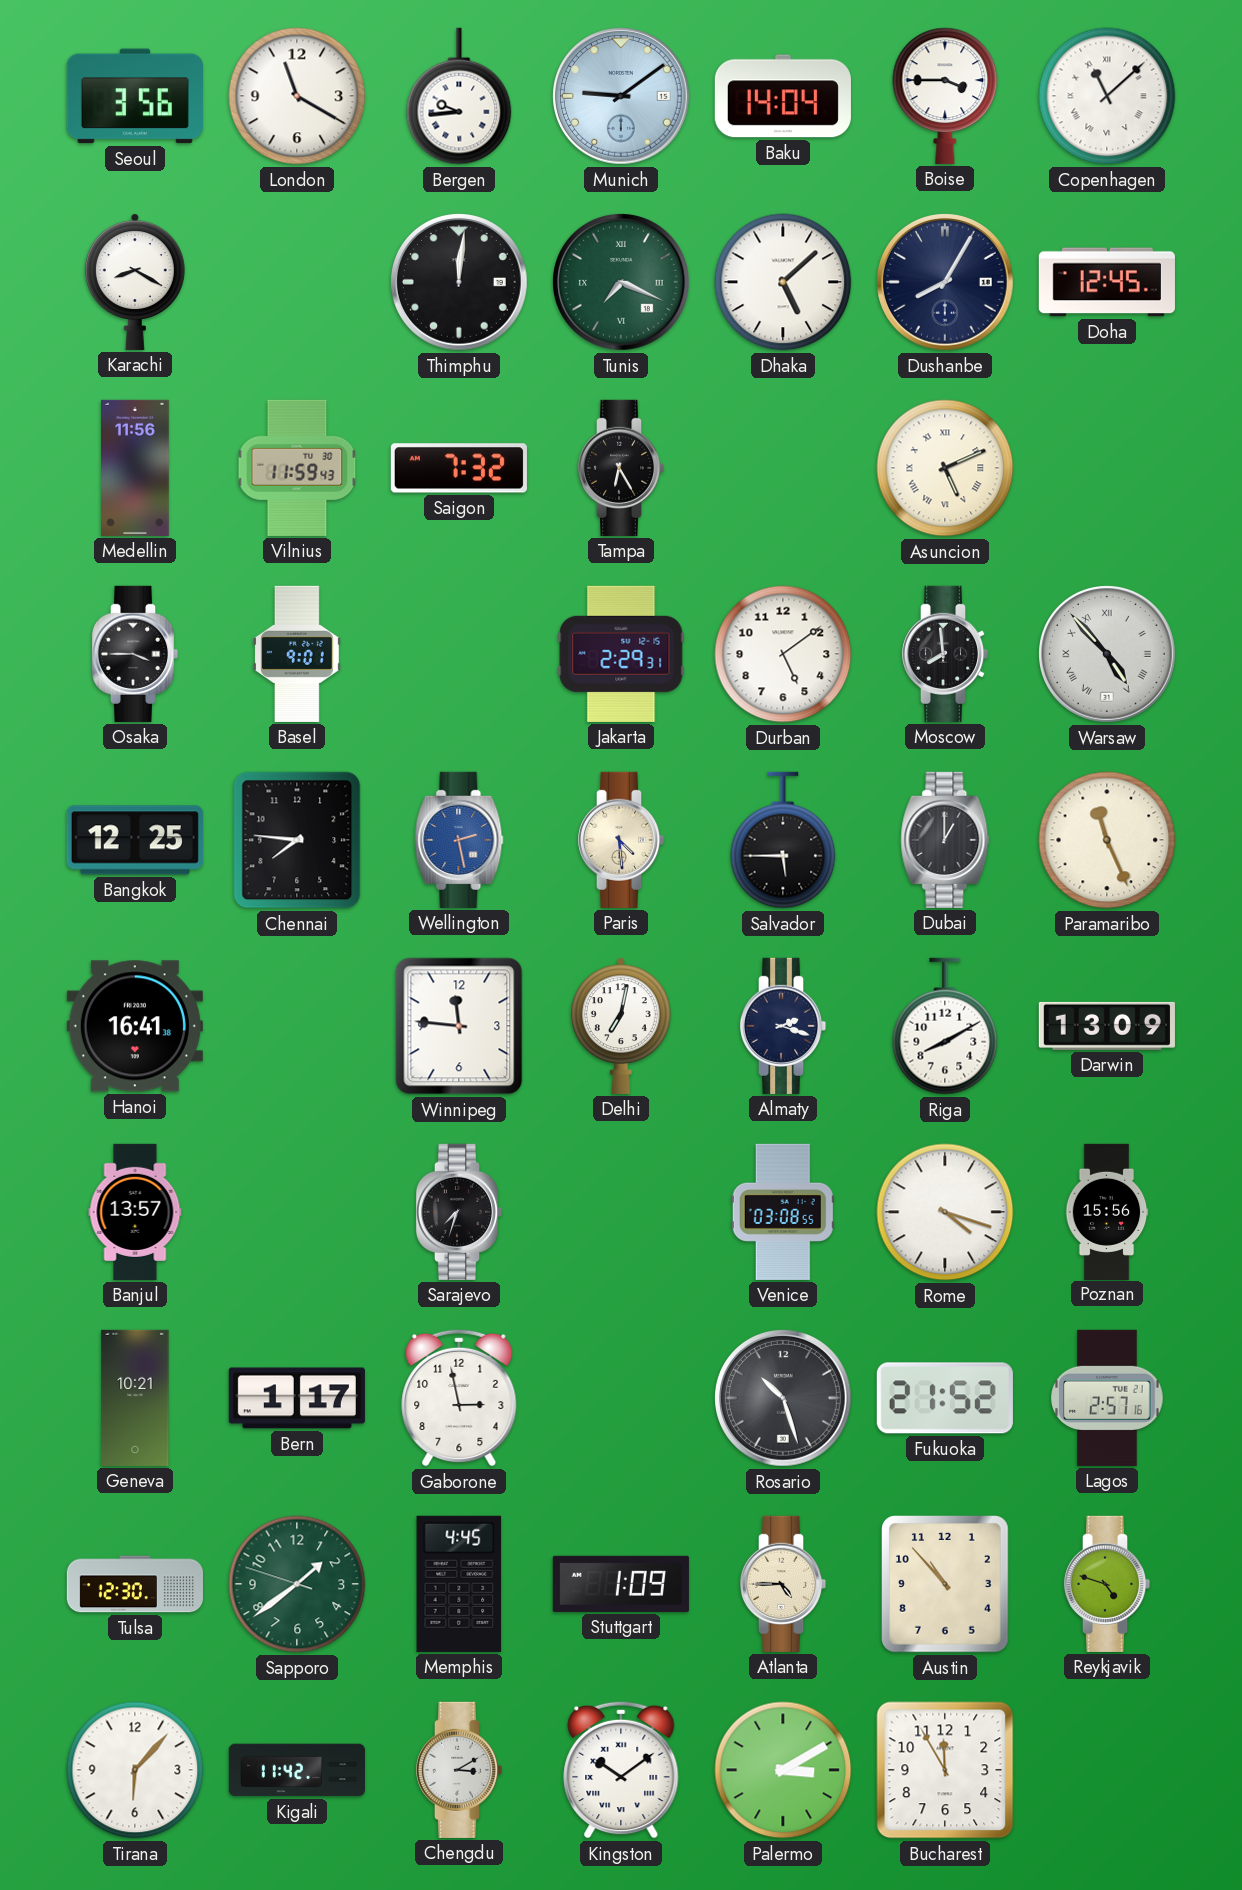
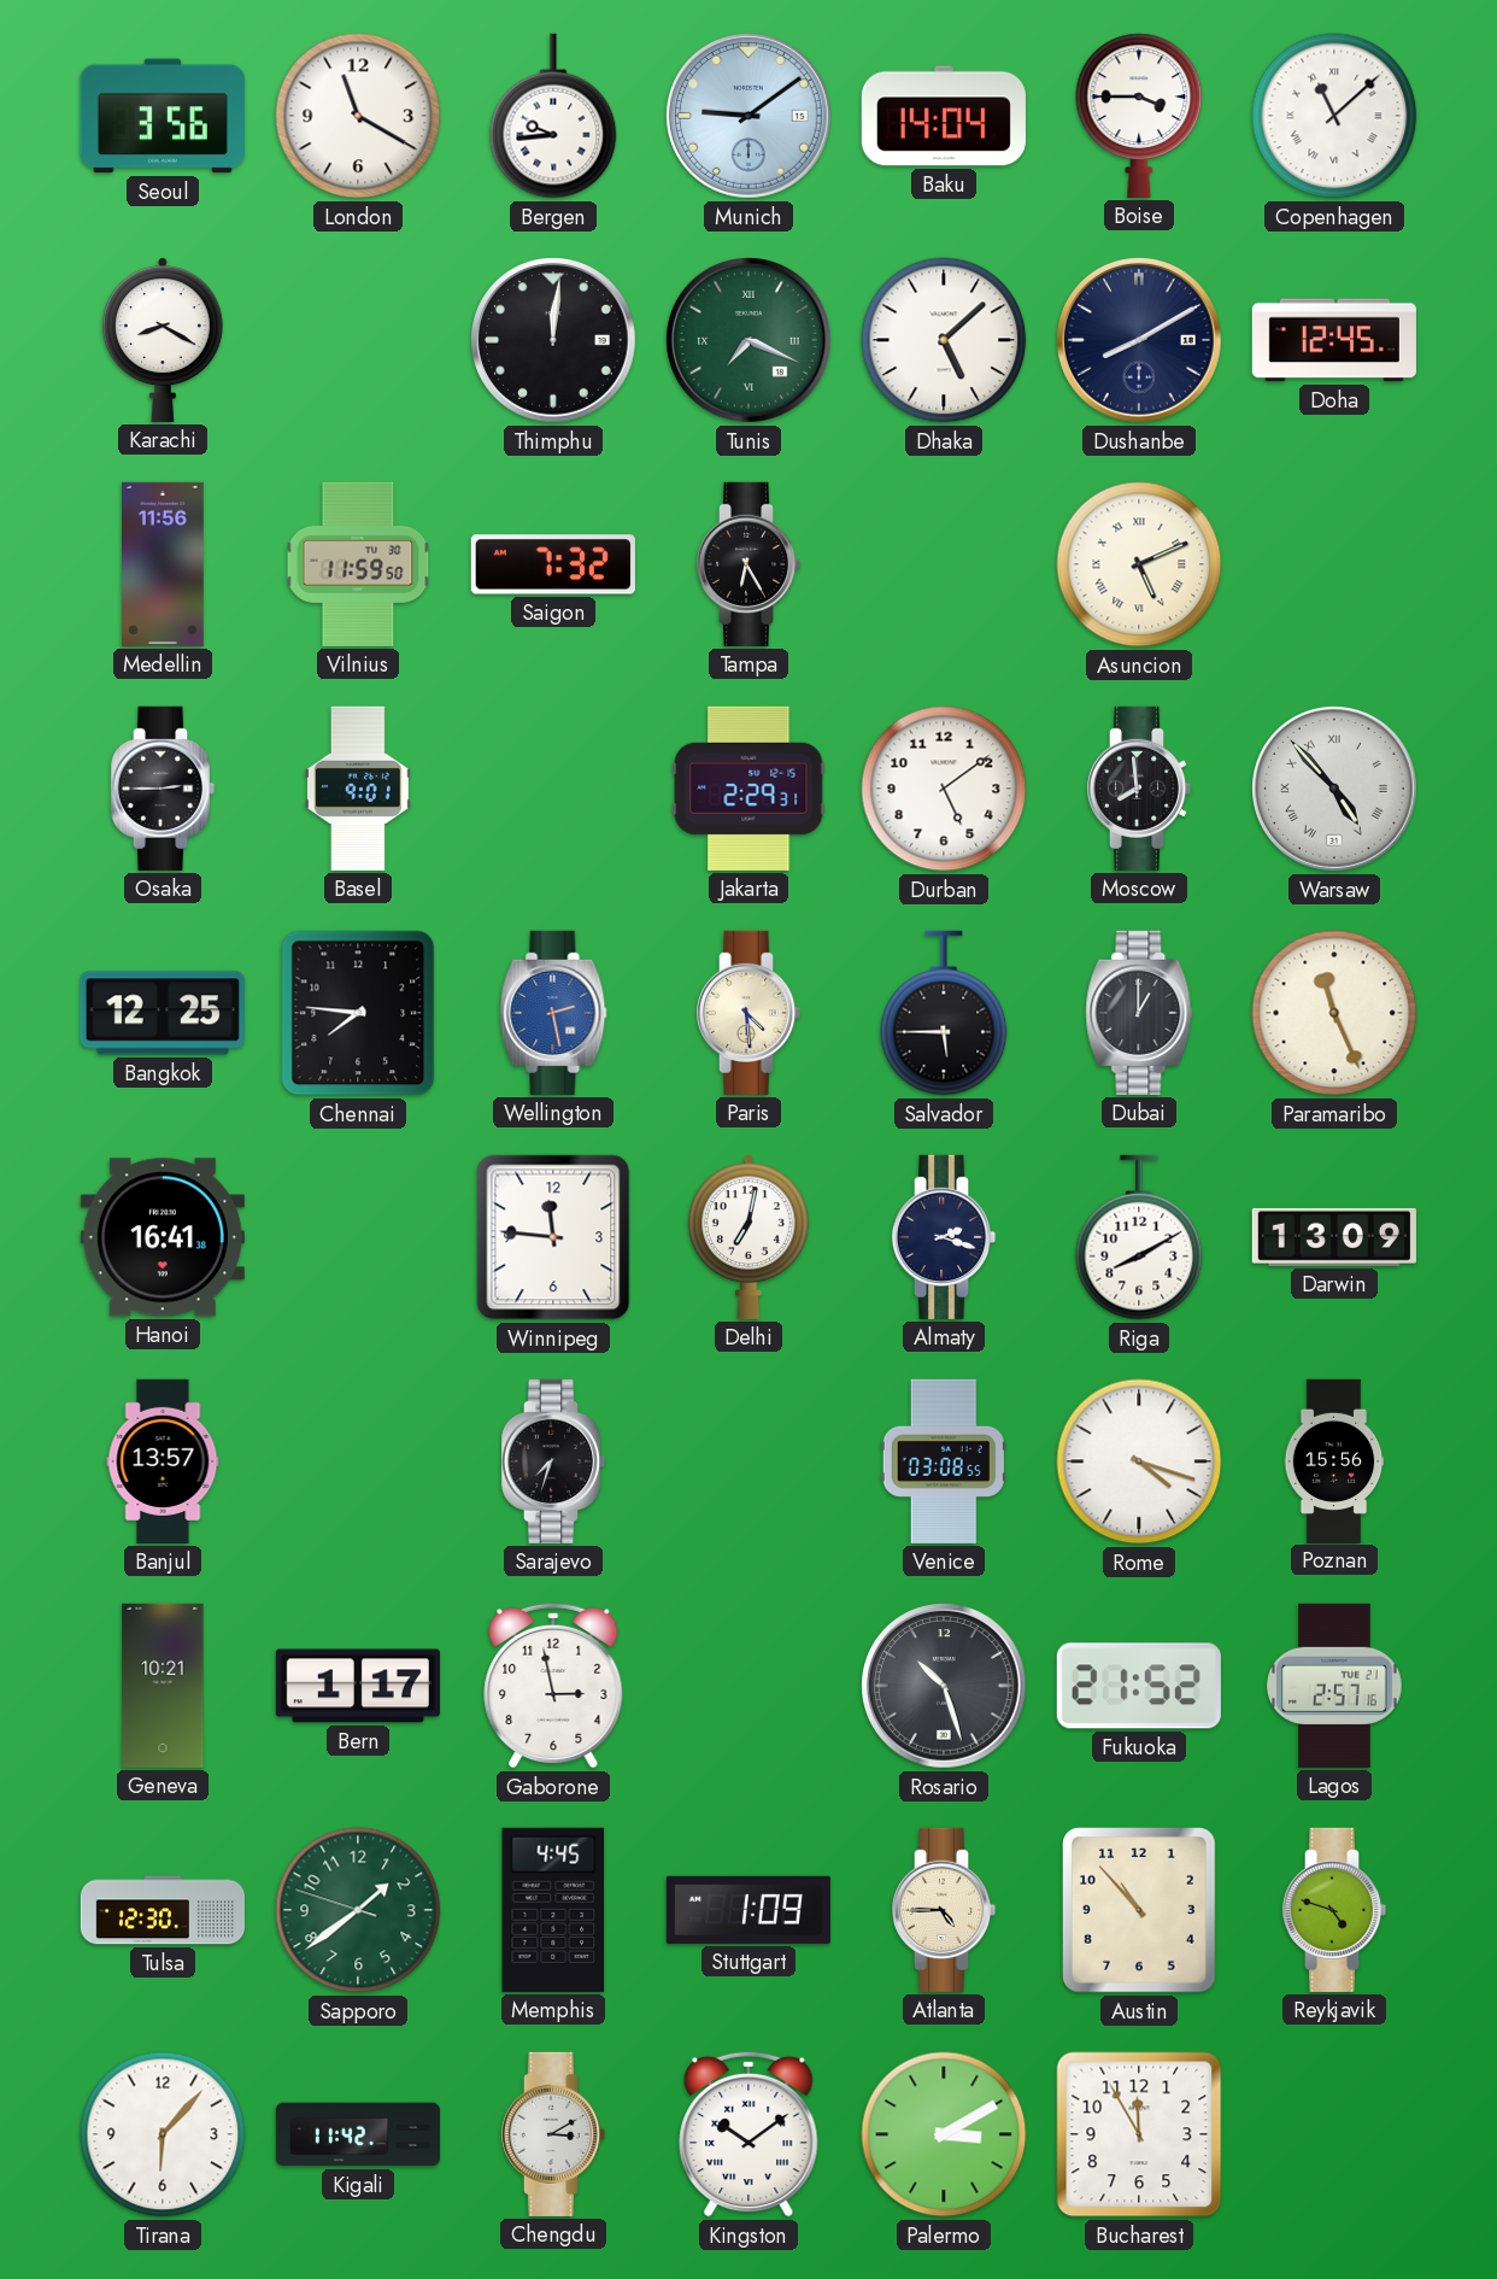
Dushanbe: 8:05 -> 8:10
Vilnius: 11:59:43 -> 11:59:50
Osaka: 3:45 -> 2:45
